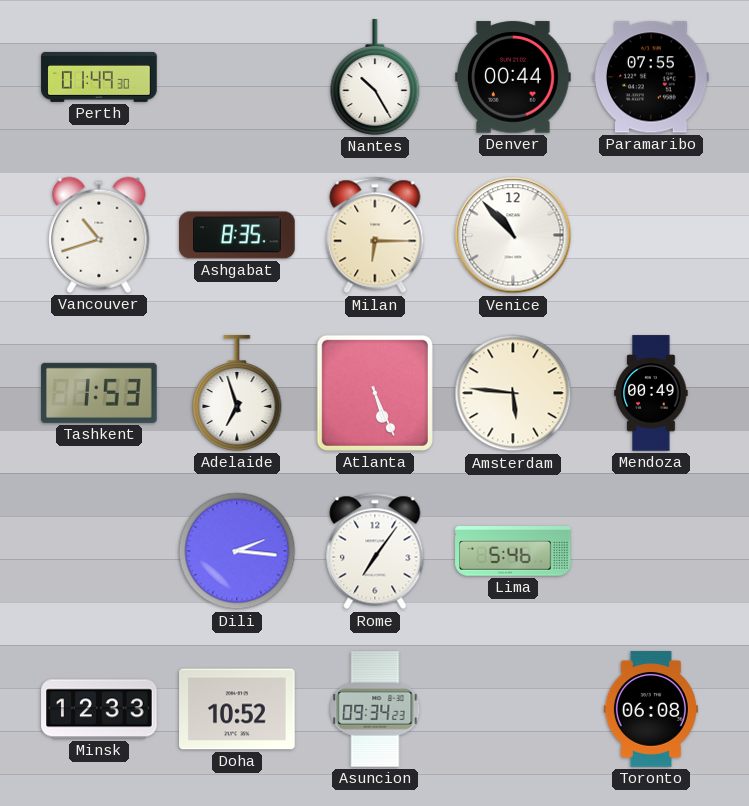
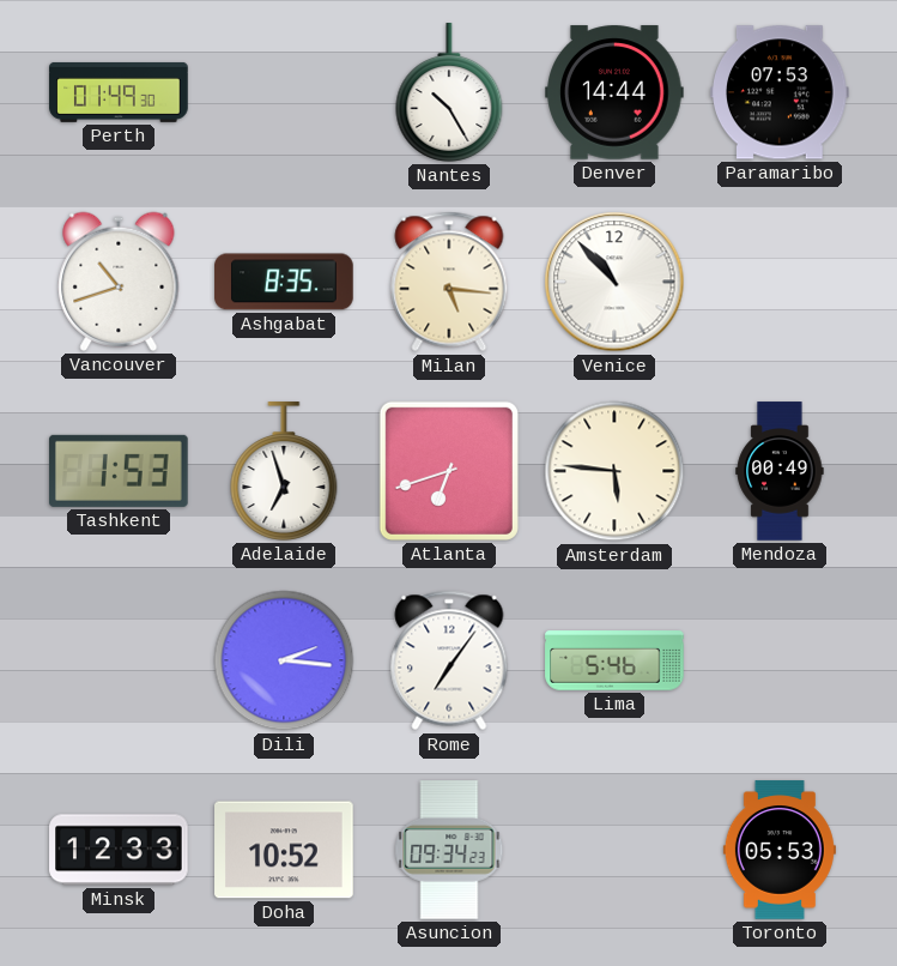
Denver: 00:44 -> 14:44
Paramaribo: 07:55 -> 07:53
Milan: 6:15 -> 5:16
Atlanta: 5:26 -> 6:42
Toronto: 06:08 -> 05:53
